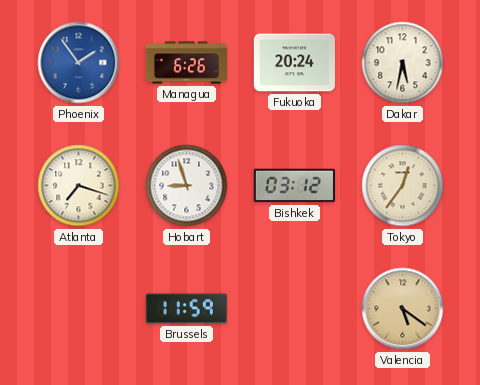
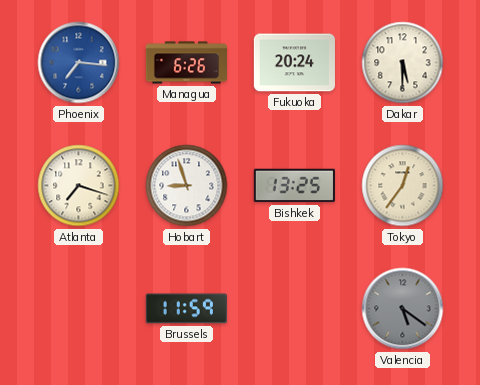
Phoenix: 1:54 -> 7:16
Dakar: 5:32 -> 5:30
Bishkek: 03:12 -> 13:25
Valencia dial: champagne -> grey
